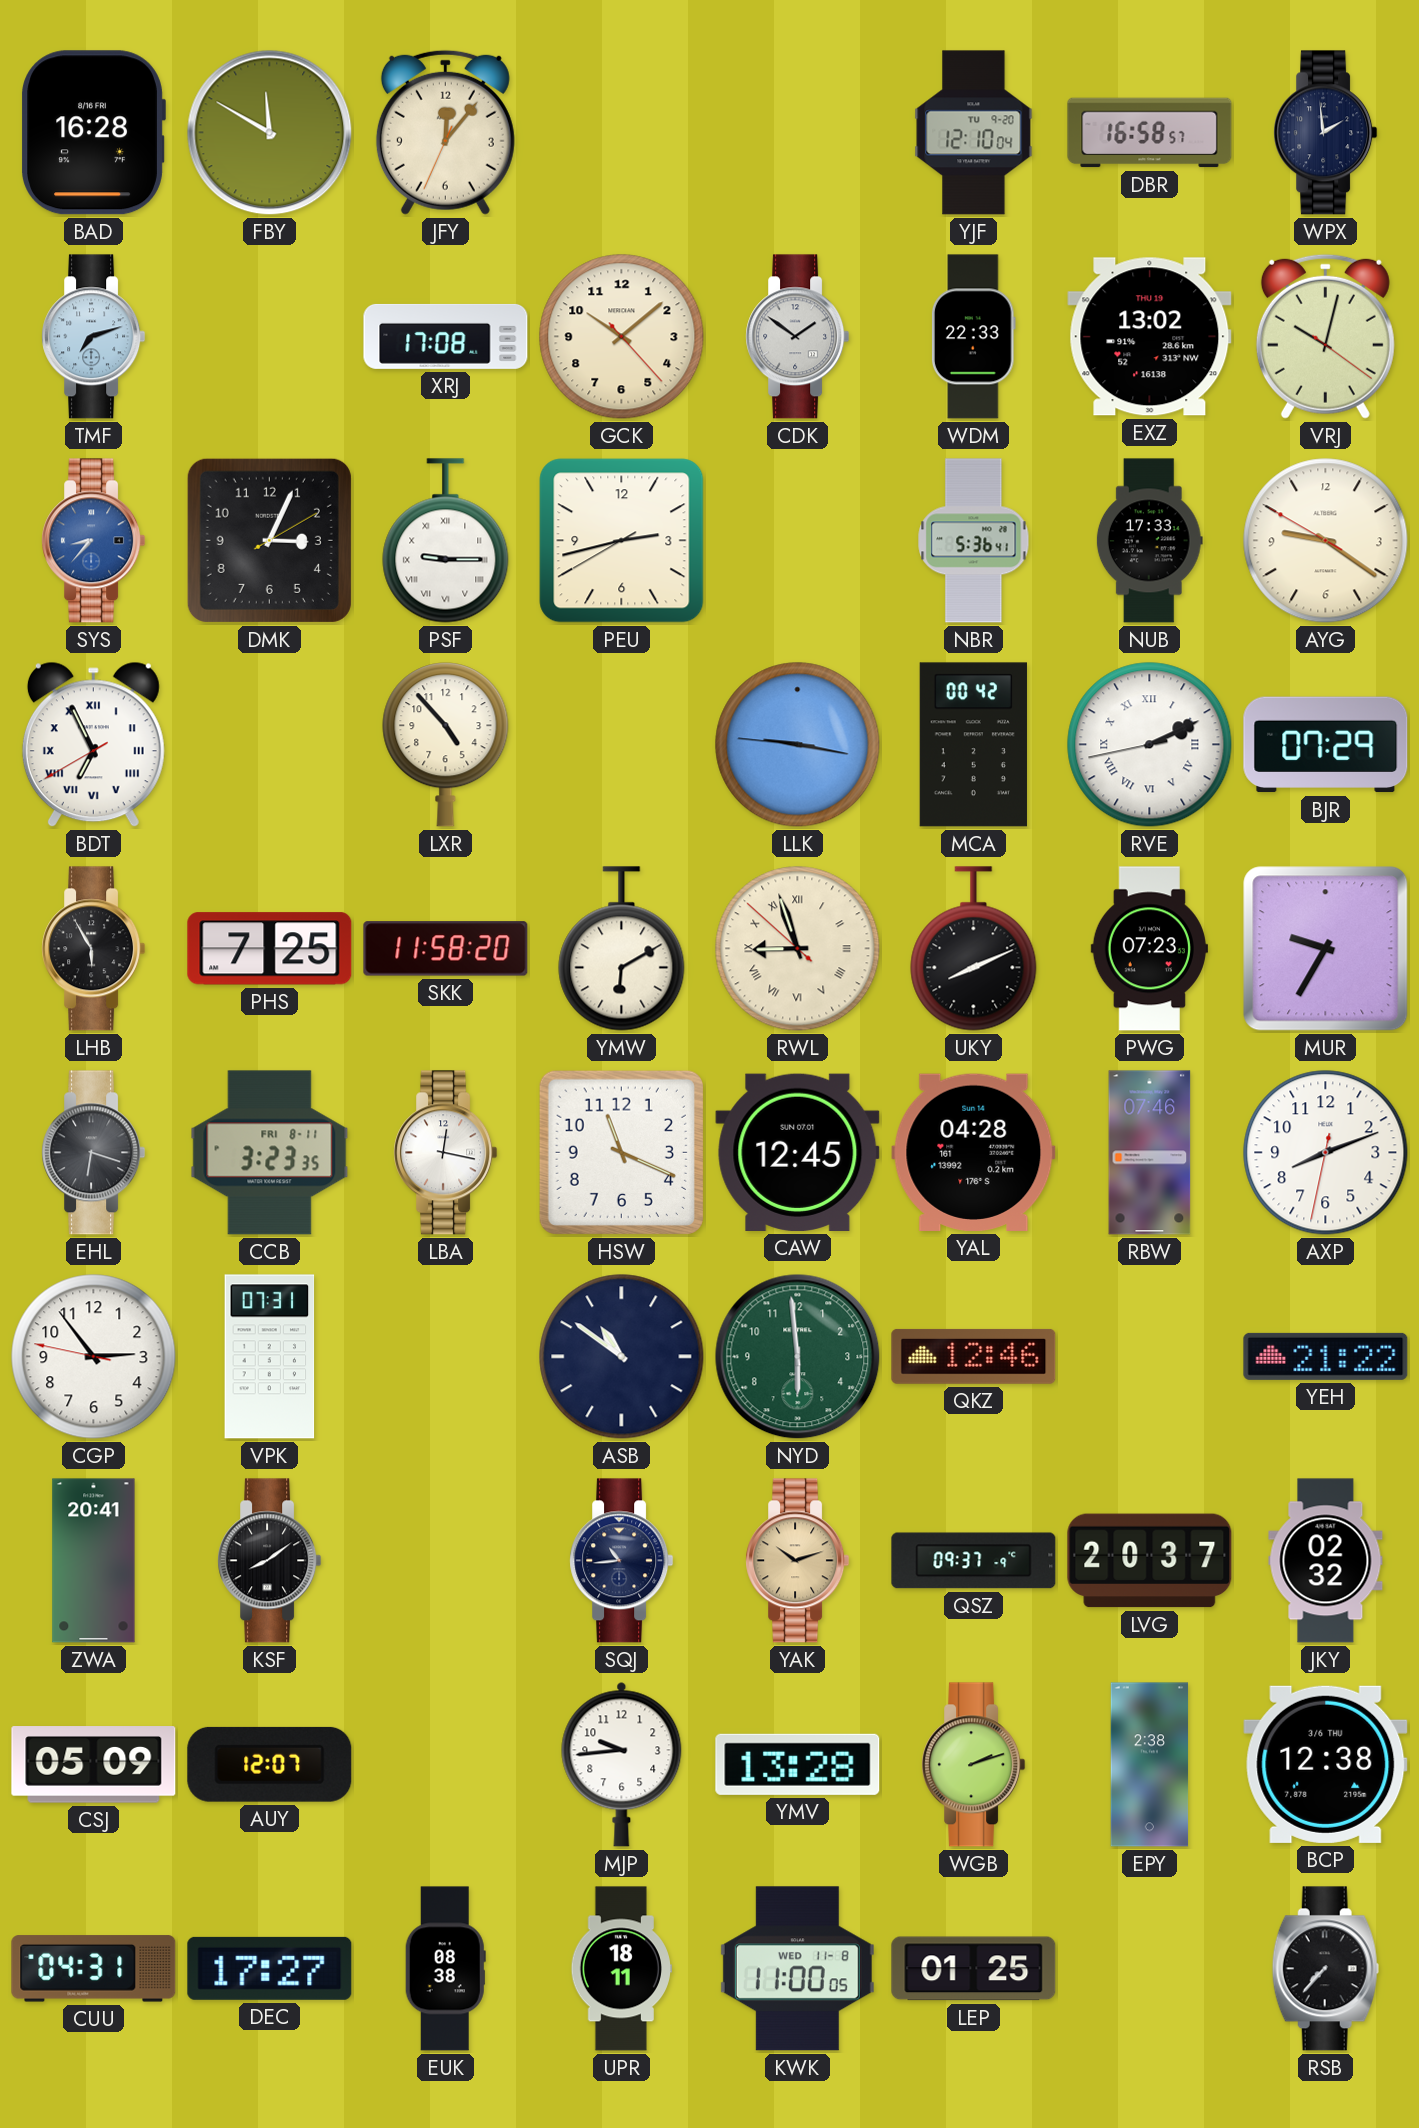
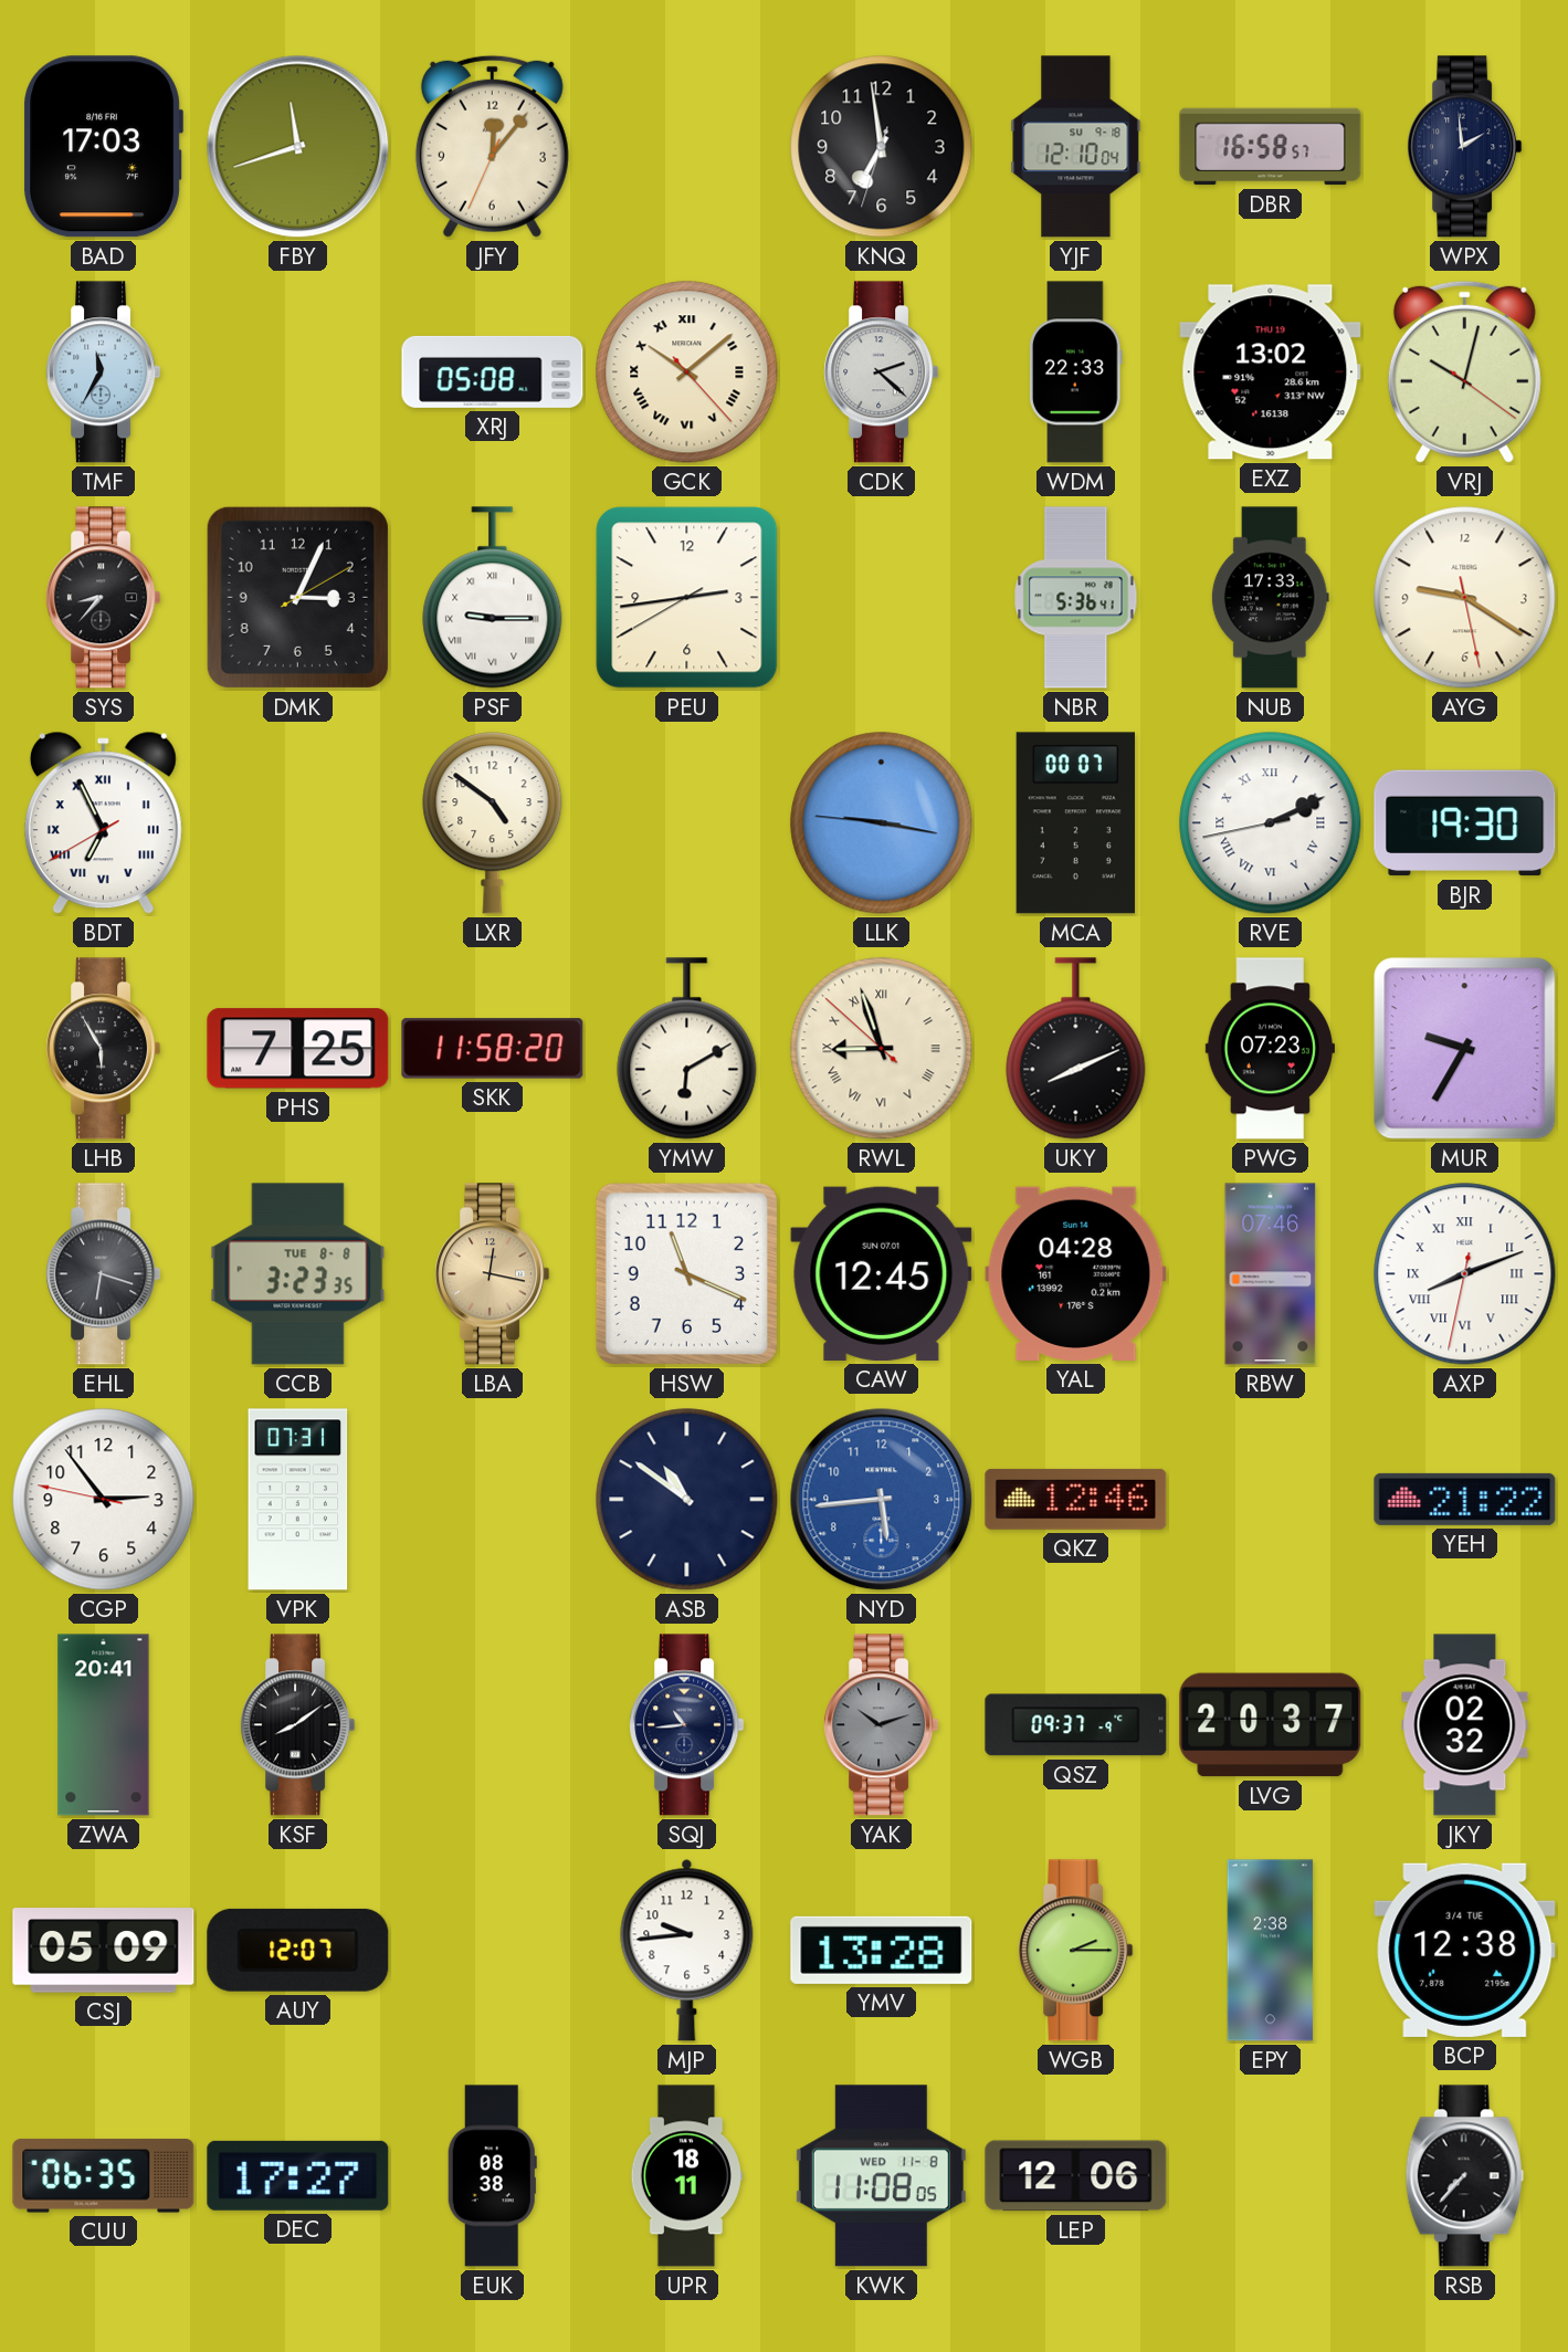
BAD: 16:28 -> 17:03
FBY: 11:50 -> 11:42
KNQ: none -> 6:58
YJF date: TU 9-20 -> SU 9-18
TMF: 7:12 -> 11:35
XRJ: 17:08 -> 05:08
GCK numerals: Arabic -> Roman
CDK: 1:51 -> 2:22
SYS dial: blue -> black
PEU: 2:42 -> 2:43
AYG: 9:20:50 -> 9:20:28
LXR: 4:53 -> 4:51
MCA: 00:42 -> 00:07
BJR: 07:29 -> 19:30
CCB date: FRI 8-11 -> TUE 8-8
LBA dial: white -> champagne
AXP numerals: Arabic -> Roman
NYD: 5:59 -> 5:44
NYD dial: green -> blue
YAK dial: champagne -> grey
WGB: 2:12 -> 2:15
BCP date: 3/6 THU -> 3/4 TUE
CUU: 04:31 -> 06:35
KWK: 11:00 -> 11:08
LEP: 01:25 -> 12:06
